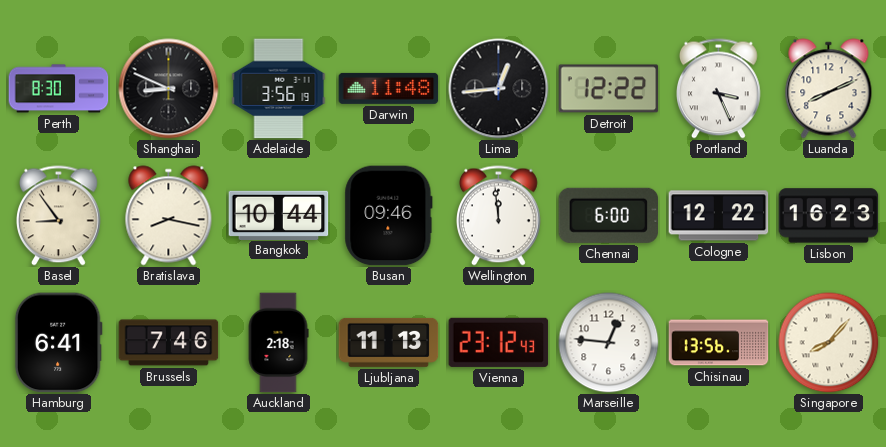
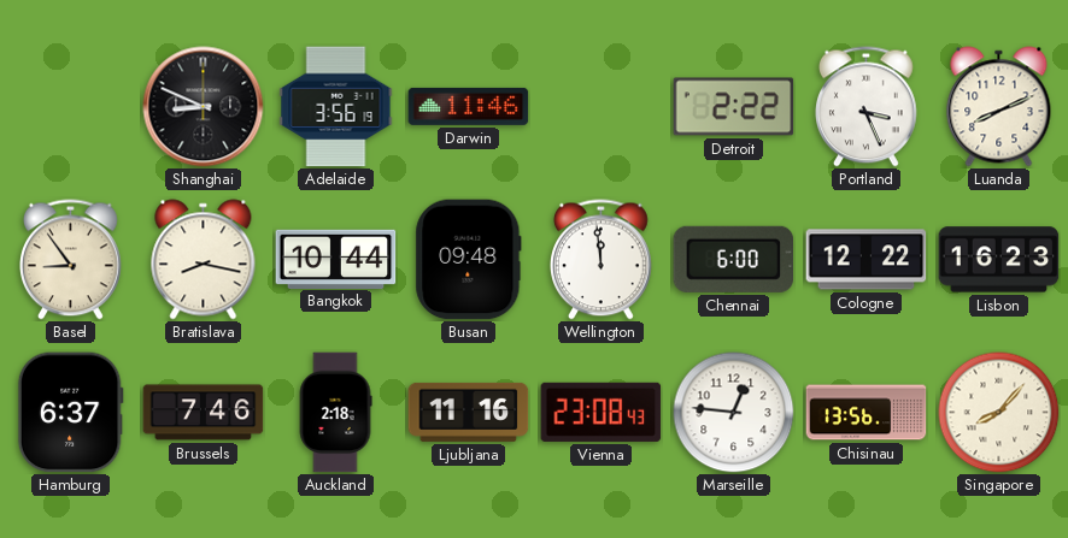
Perth: 8:30 -> none
Darwin: 11:48 -> 11:46
Lima: 12:44 -> none
Detroit: 12:22 -> 2:22
Busan: 09:46 -> 09:48
Hamburg: 6:41 -> 6:37
Ljubljana: 11:13 -> 11:16
Vienna: 23:12 -> 23:08
